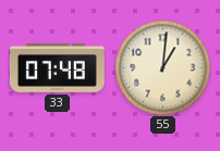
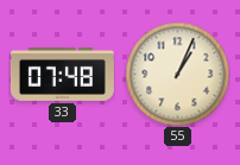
55: 1:01 -> 1:04
